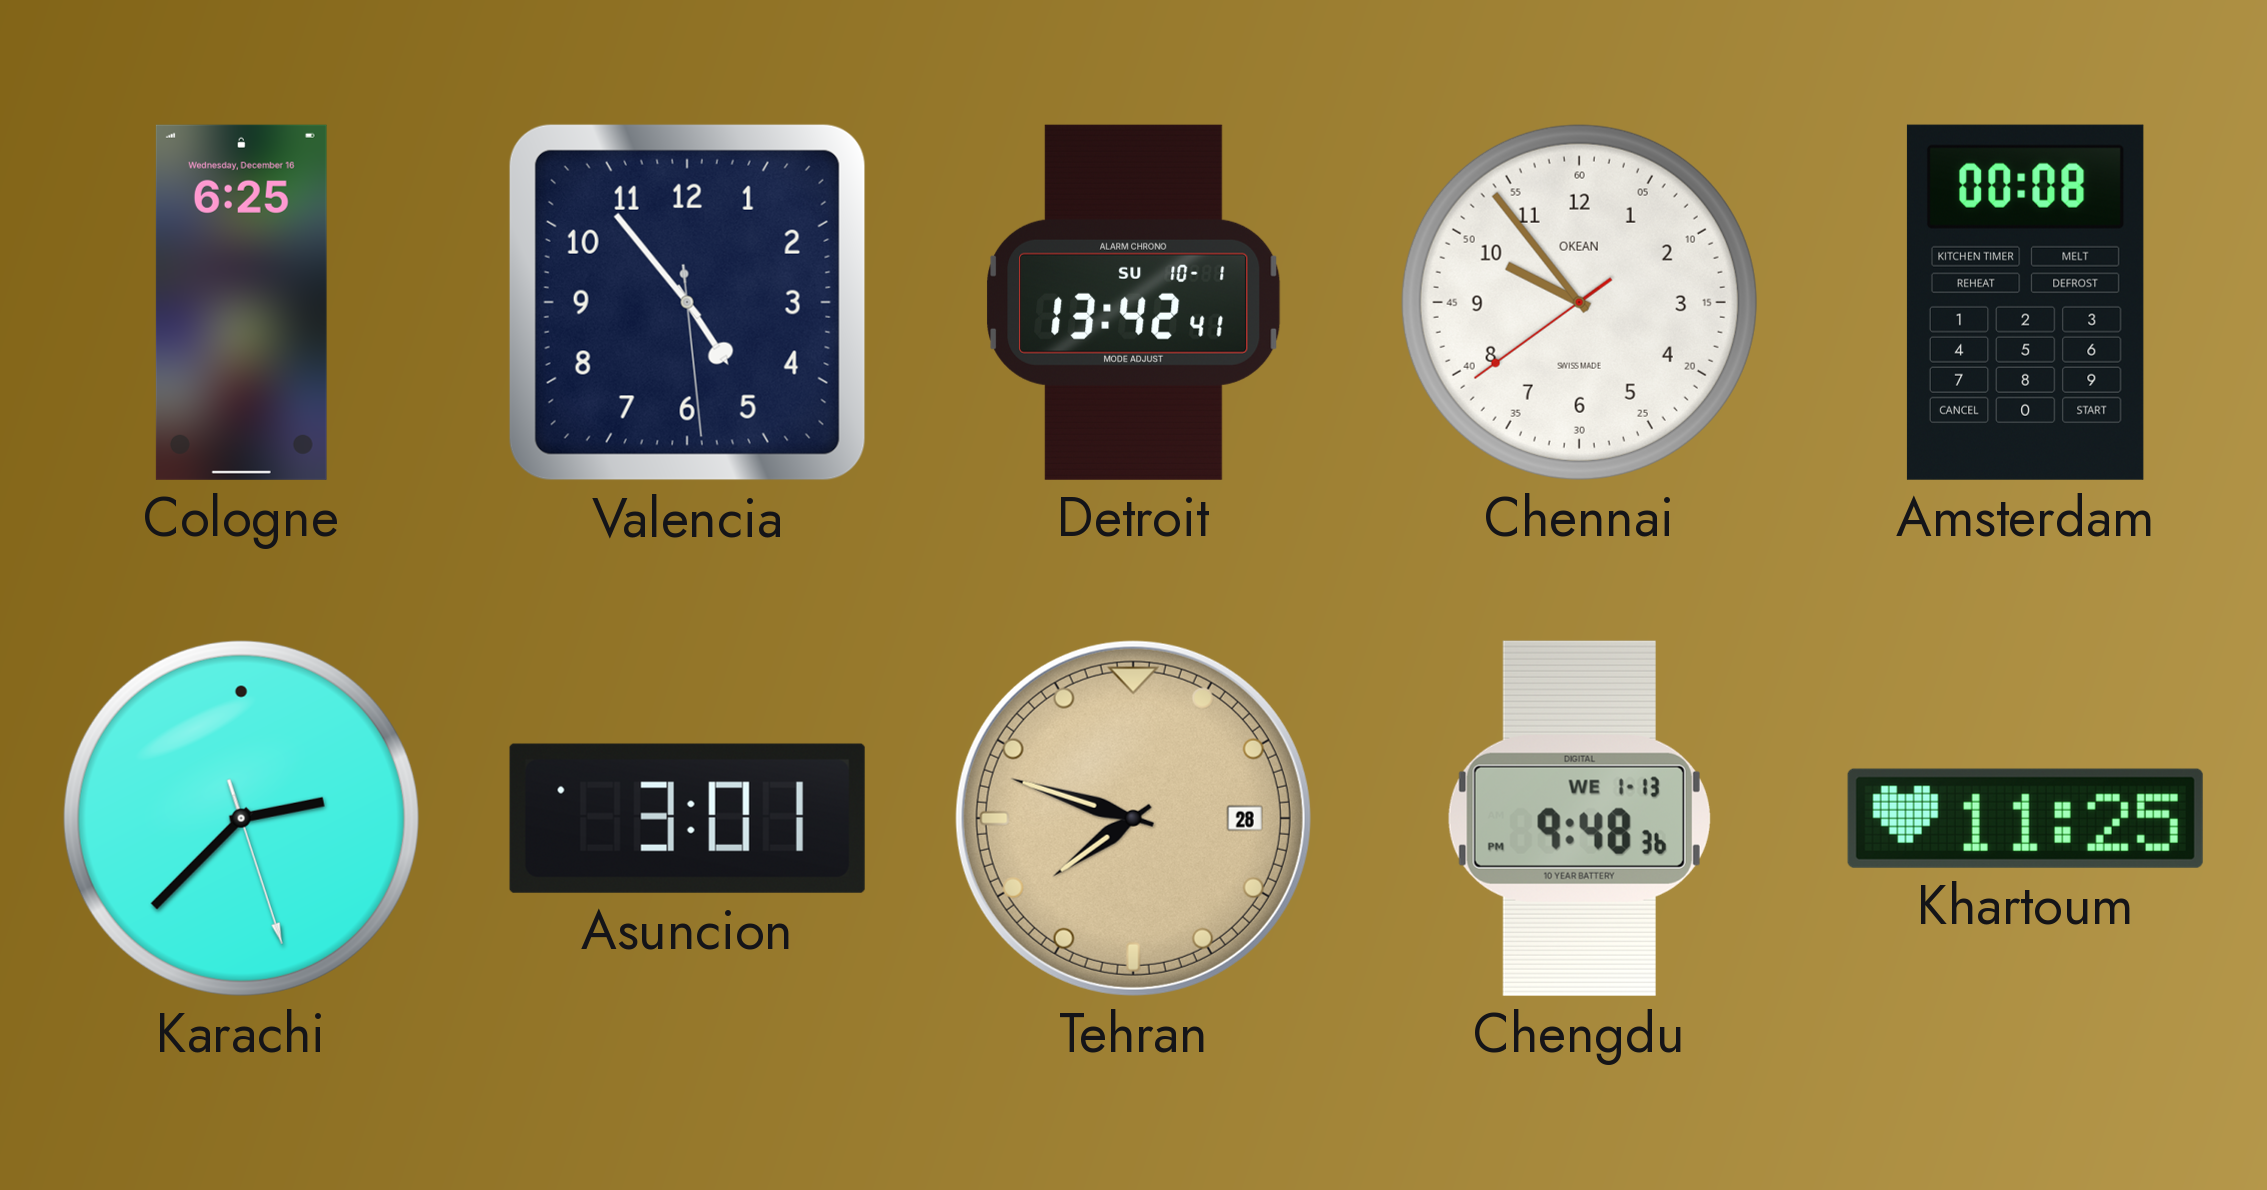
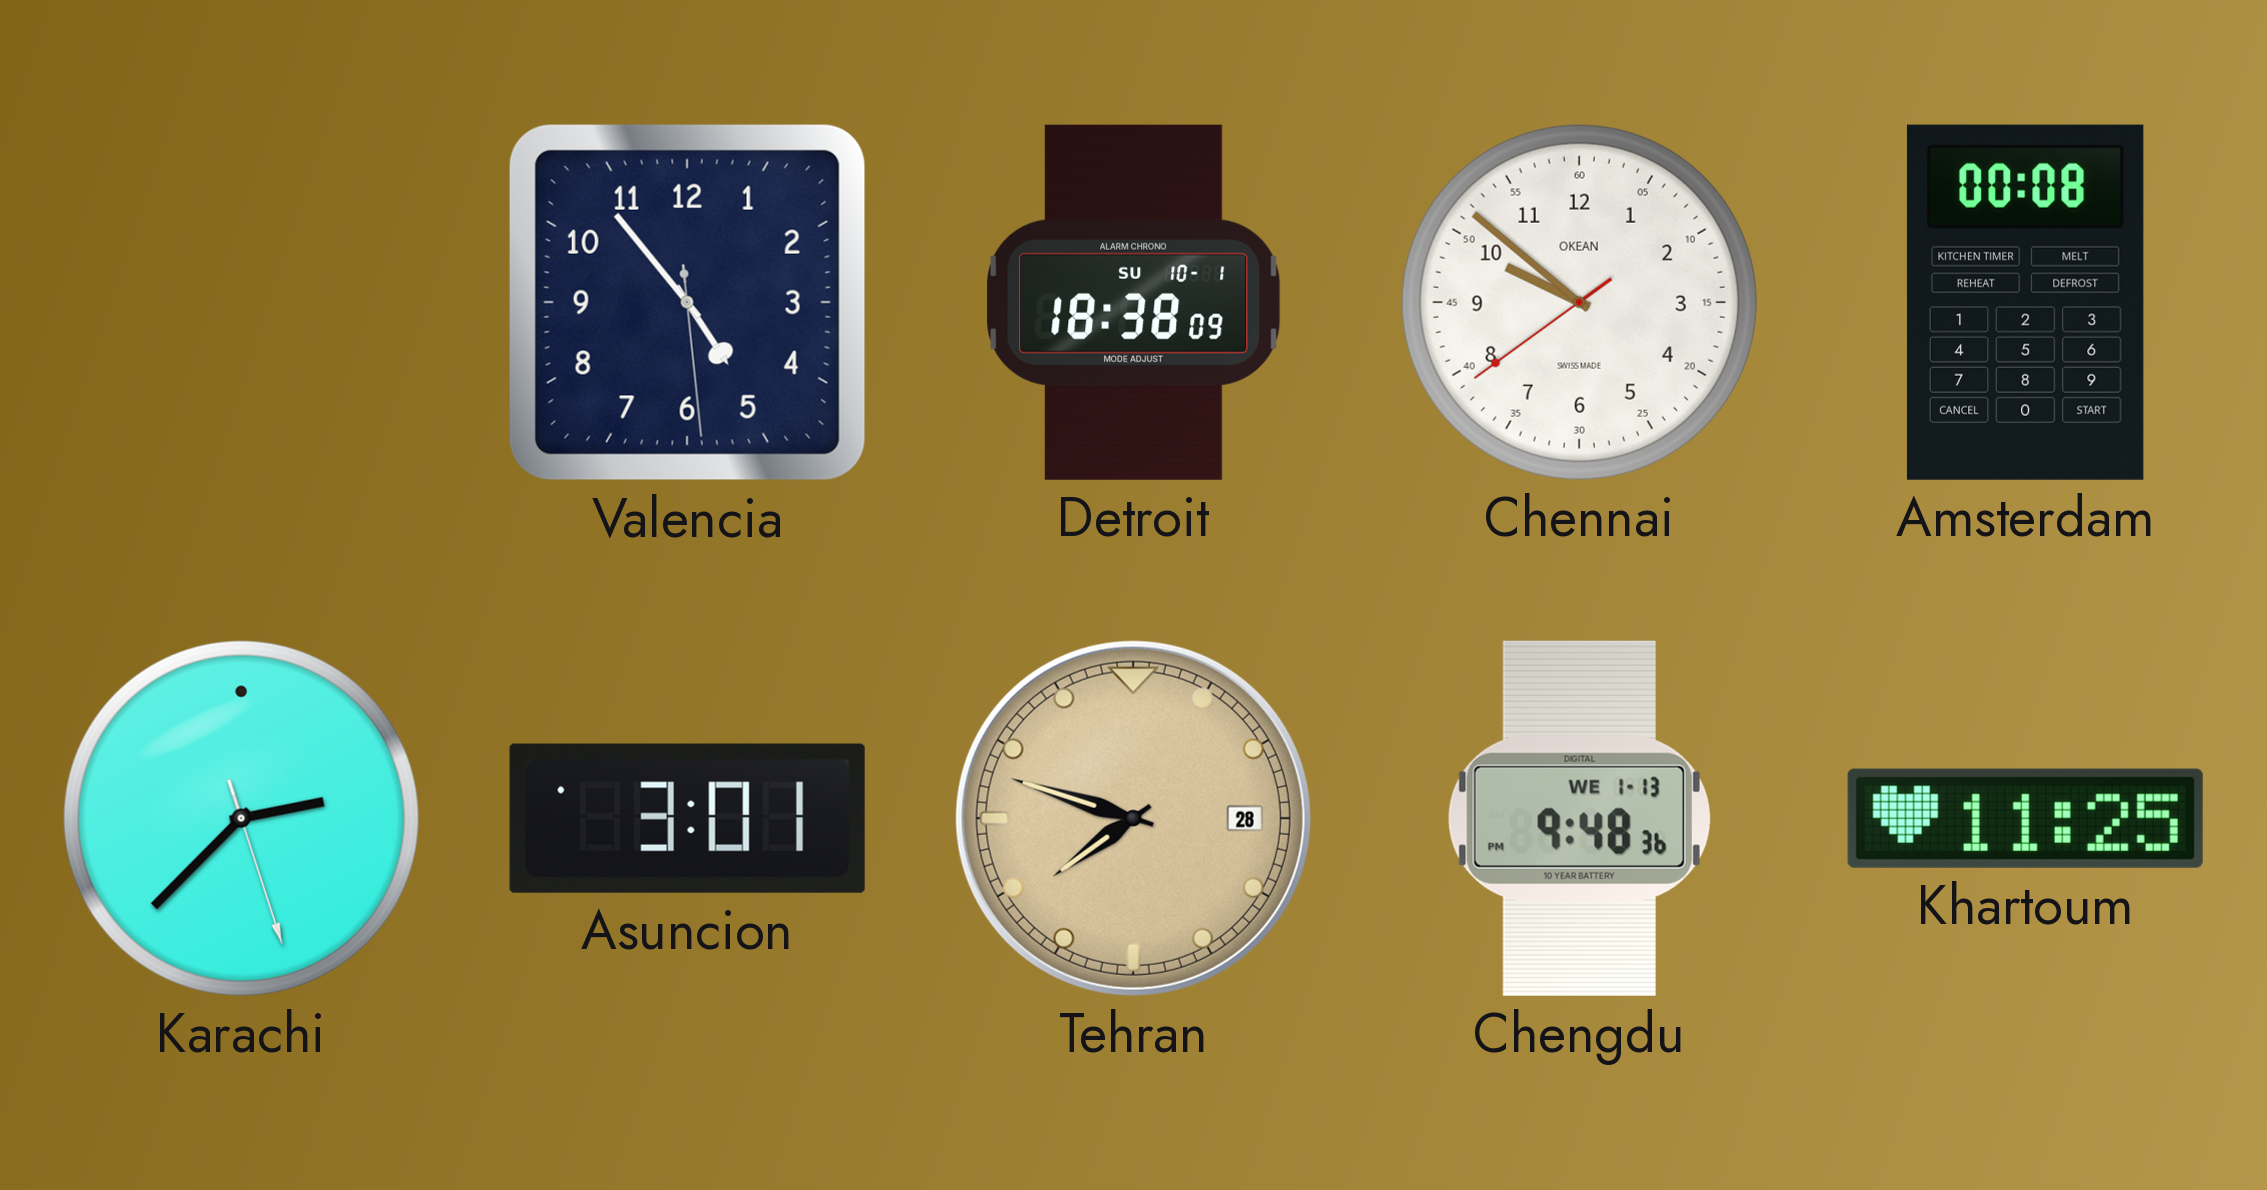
Cologne: 6:25 -> none
Detroit: 13:42 -> 18:38
Chennai: 9:53 -> 9:51
